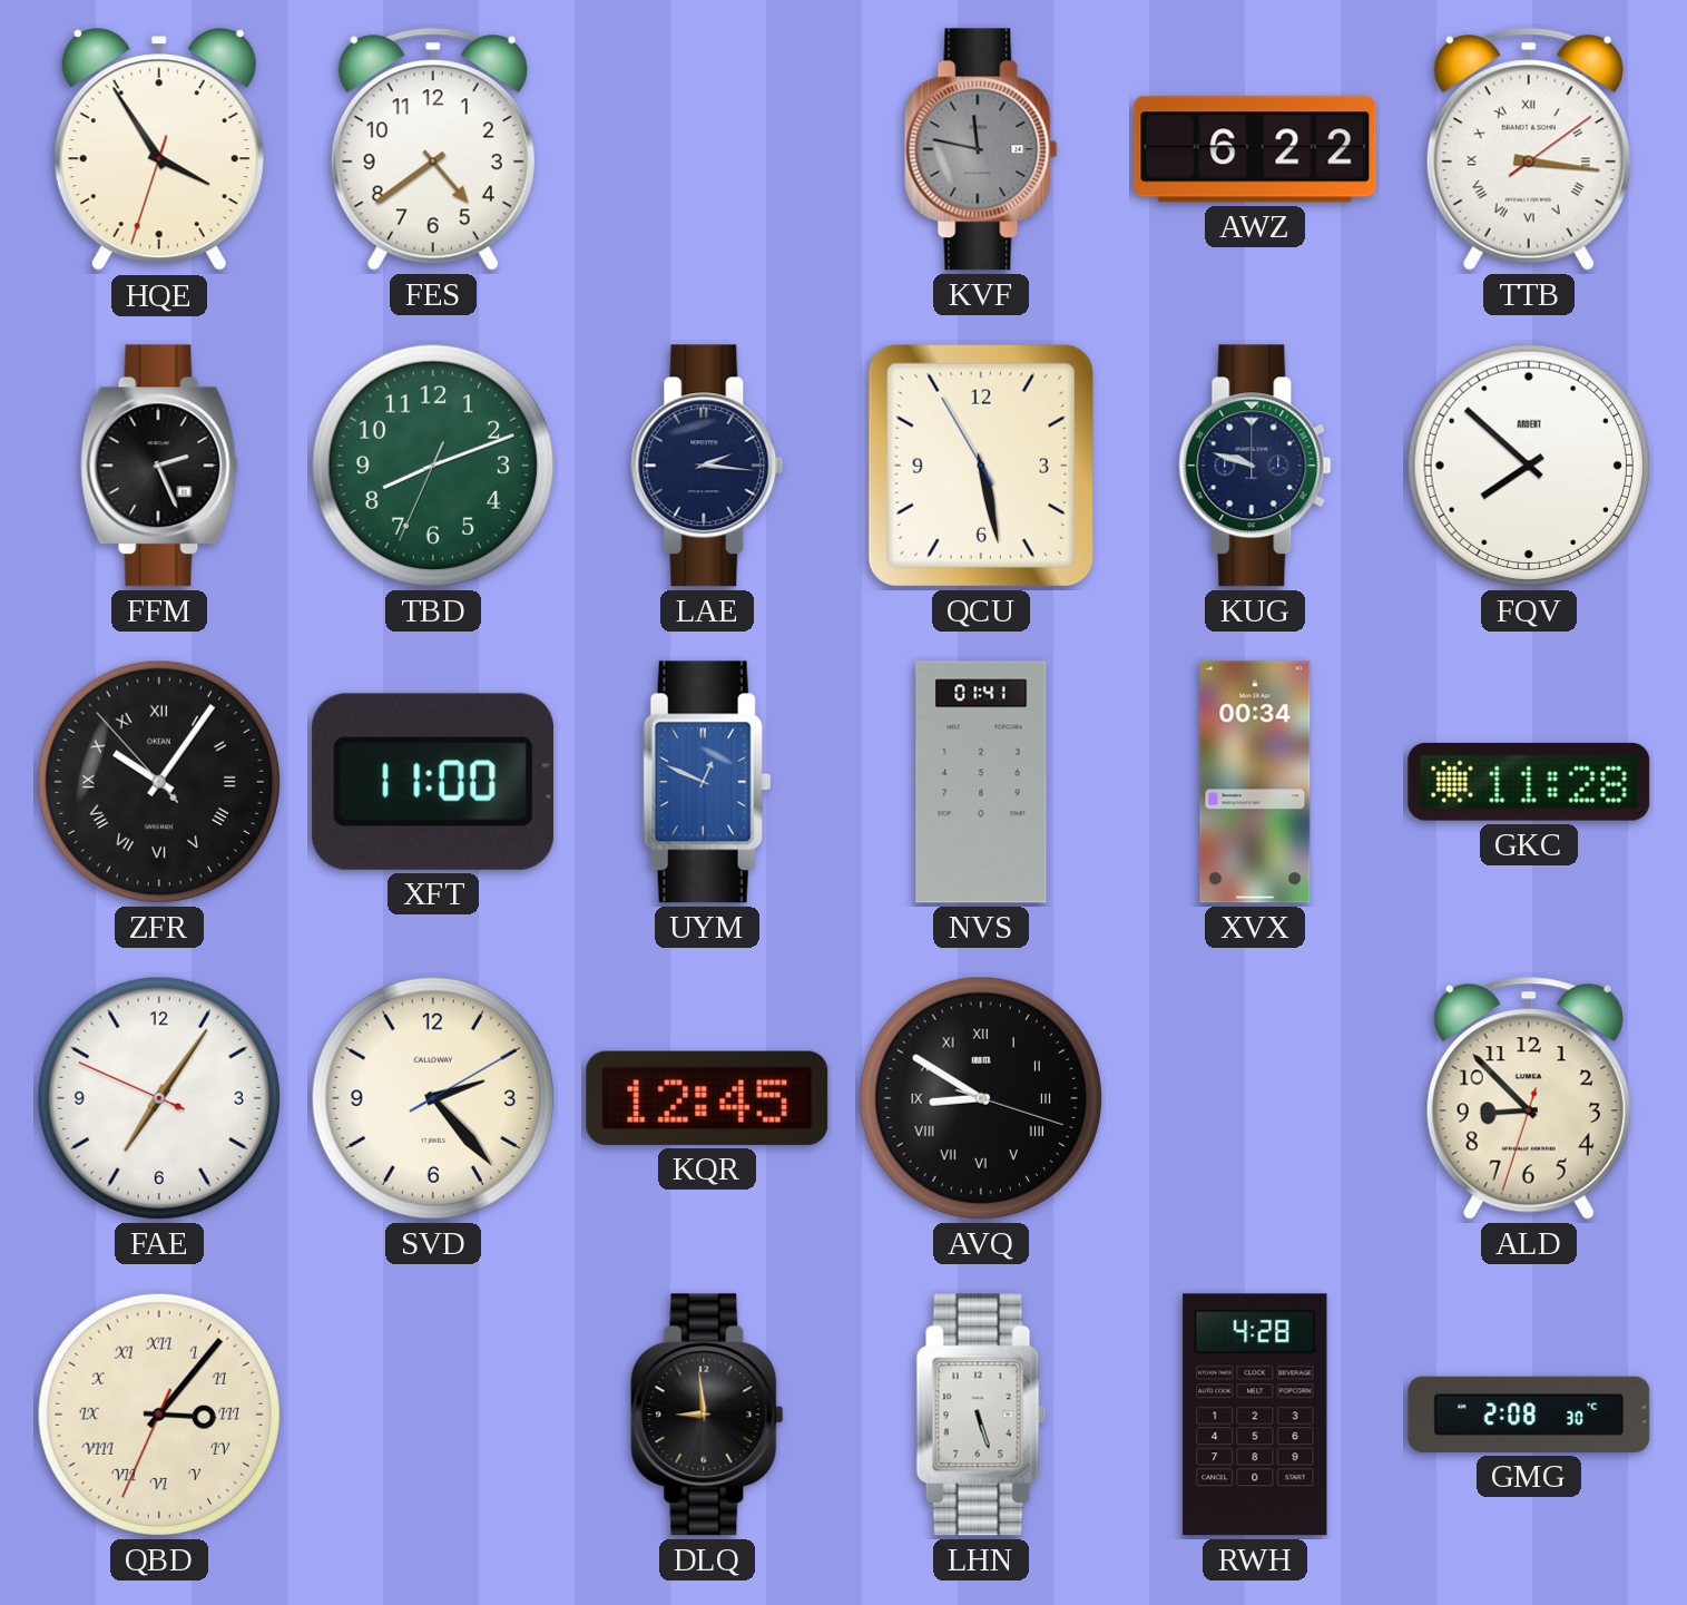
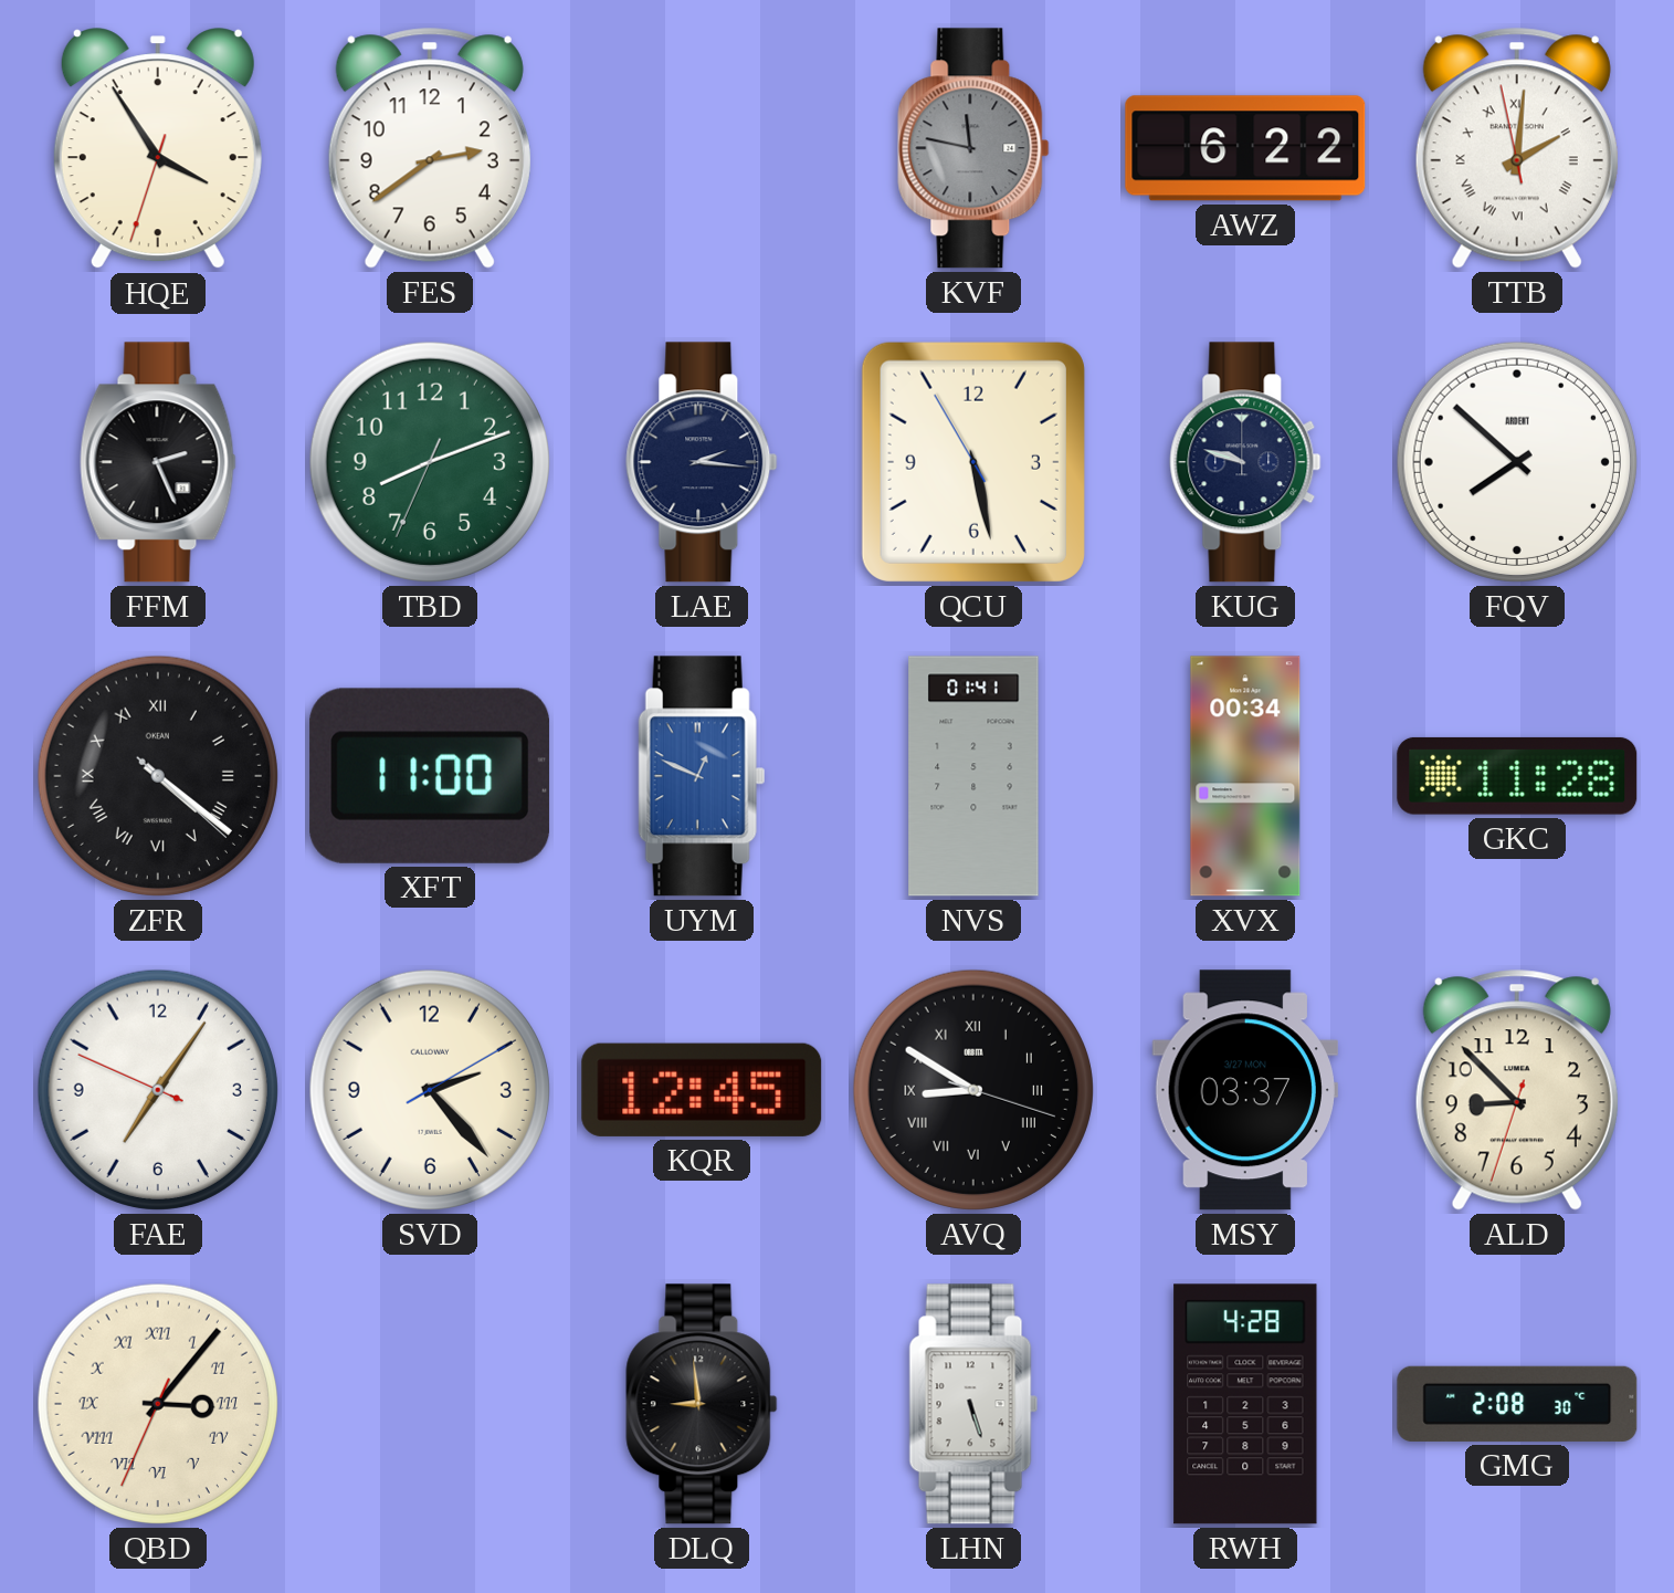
FES: 4:39 -> 2:39
TTB: 3:16 -> 2:00
ZFR: 10:05 -> 4:21
MSY: none -> 03:37
